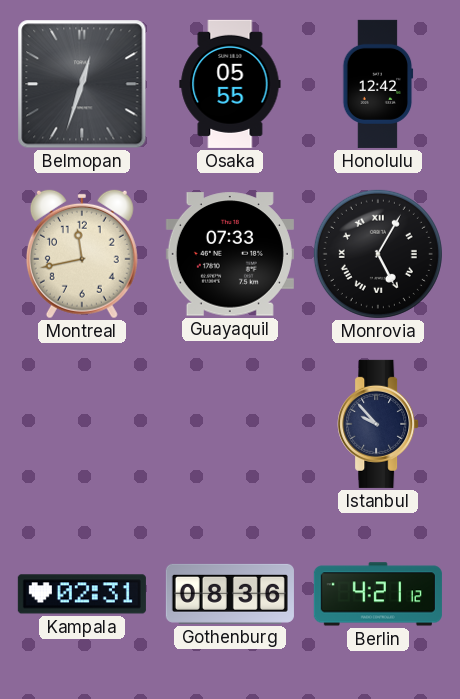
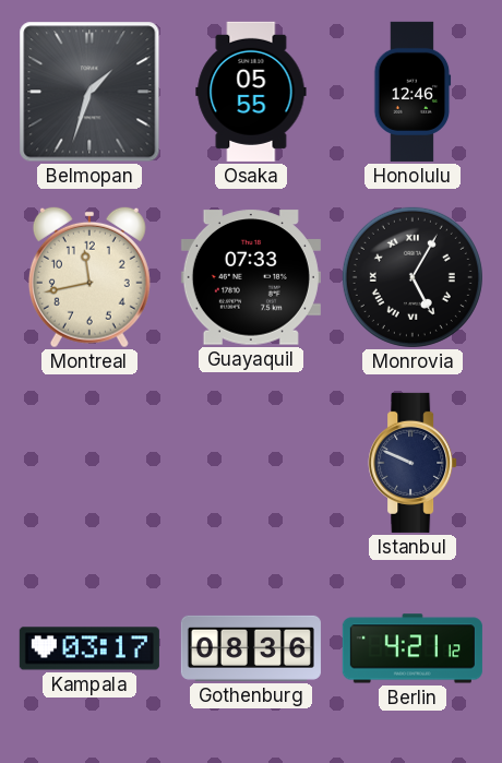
Belmopan: 12:33 -> 1:33
Honolulu: 12:42 -> 12:46
Istanbul: 9:53 -> 9:49
Kampala: 02:31 -> 03:17
